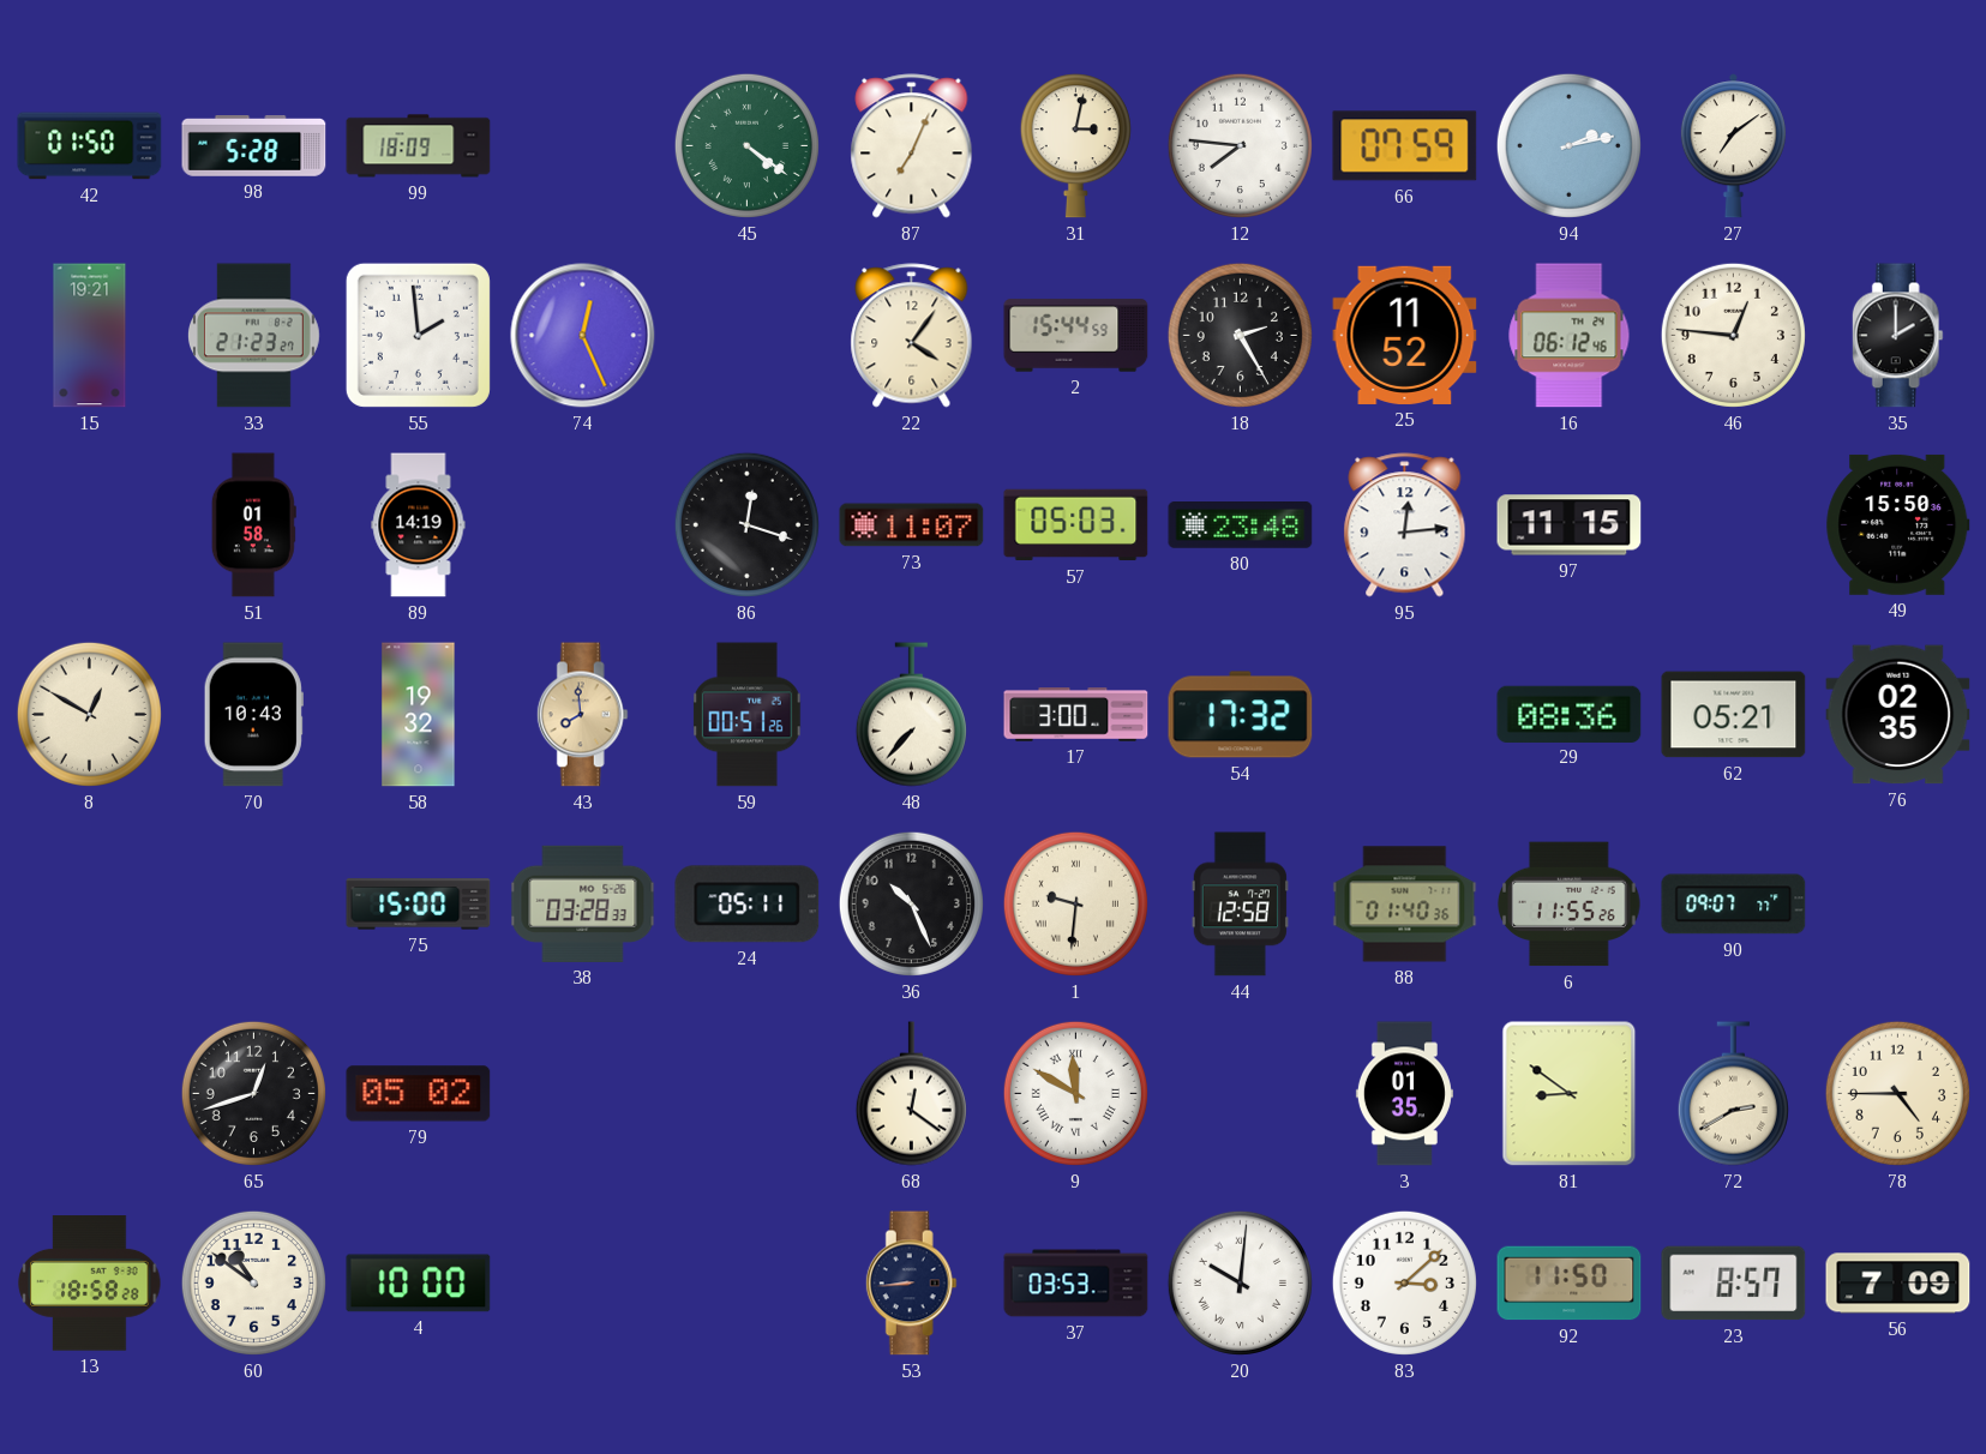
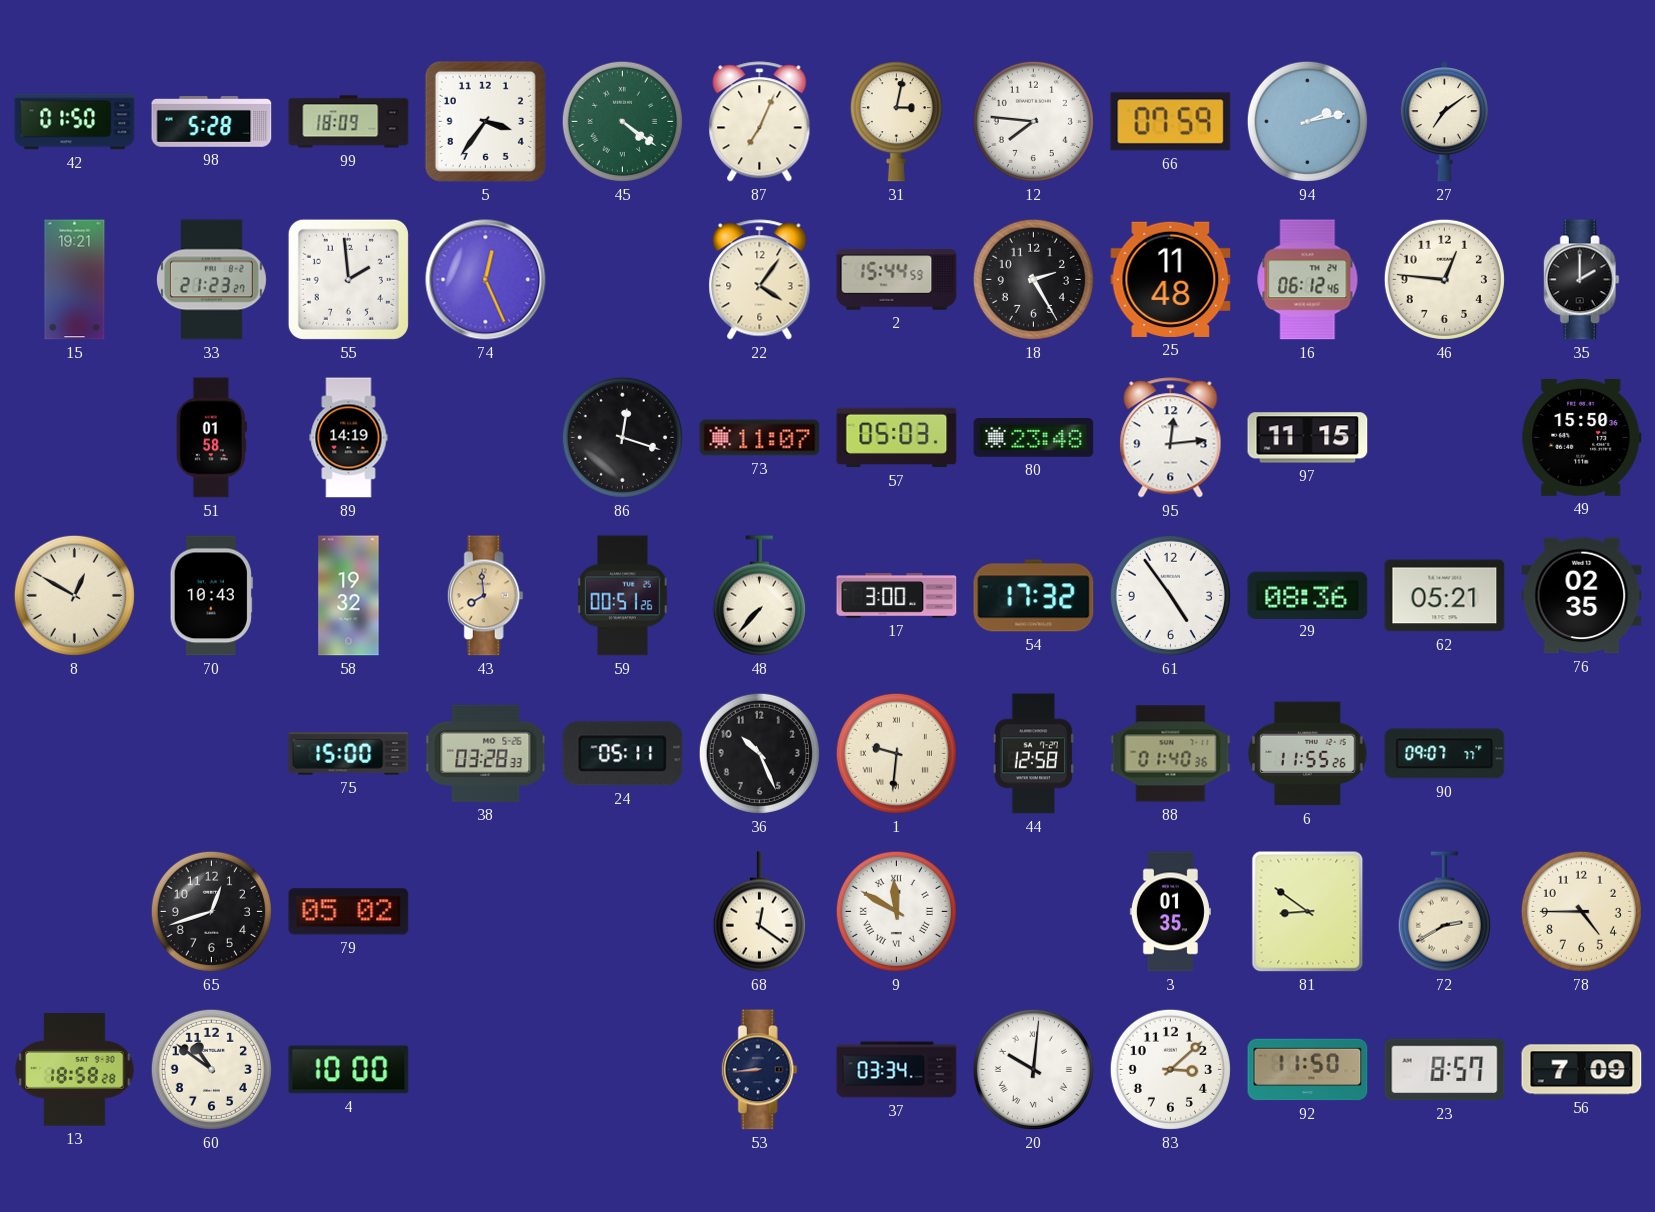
5: none -> 3:36
25: 11:52 -> 11:48
61: none -> 4:54
37: 03:53 -> 03:34
